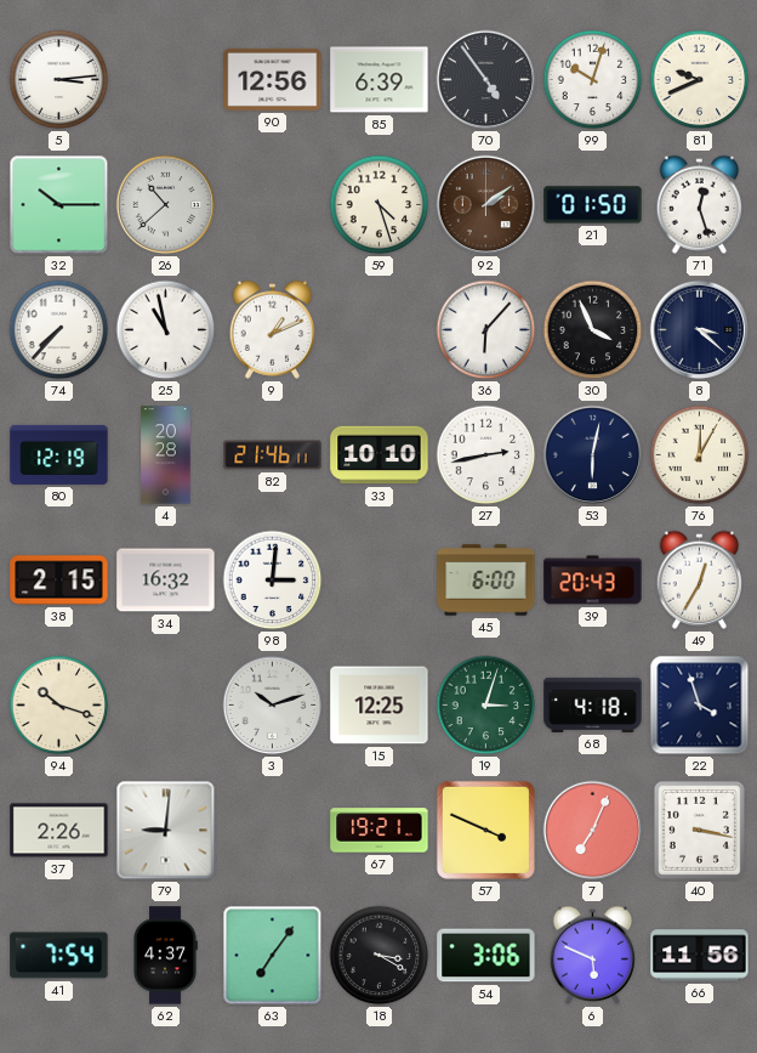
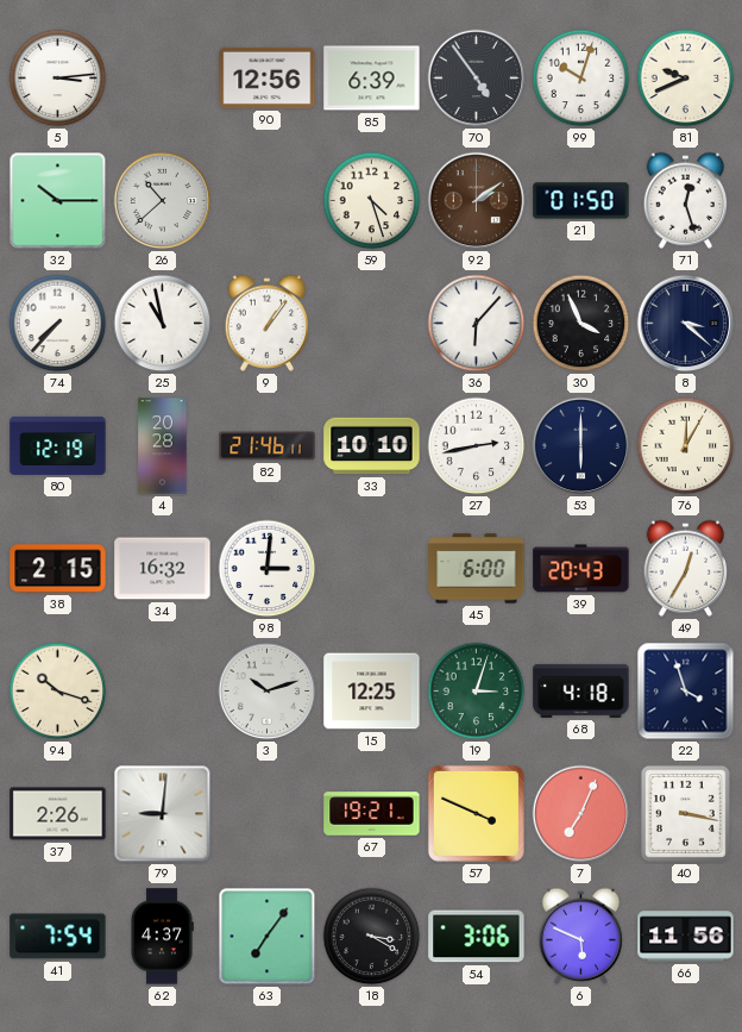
9: 1:11 -> 1:06
53: 6:02 -> 6:00
